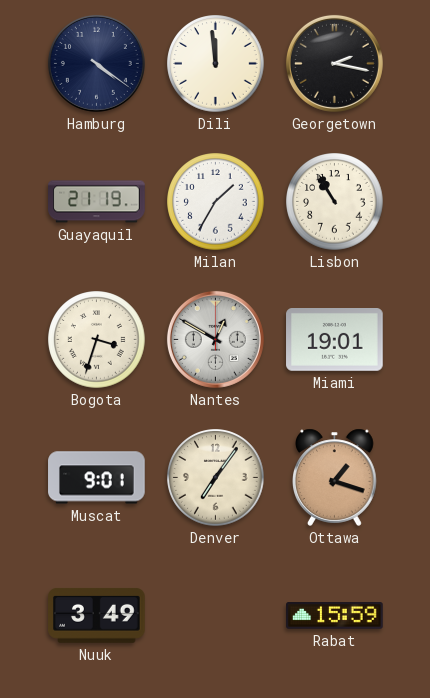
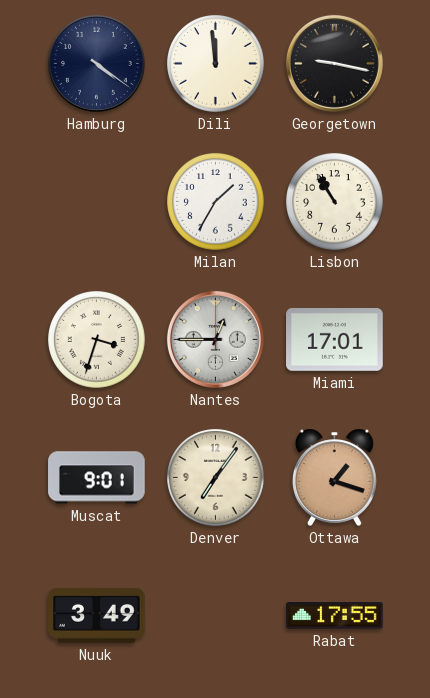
Georgetown: 2:17 -> 9:17
Guayaquil: 21:19 -> none
Nantes: 12:50 -> 12:45
Miami: 19:01 -> 17:01
Rabat: 15:59 -> 17:55
